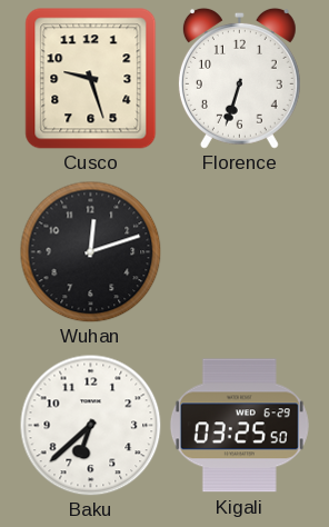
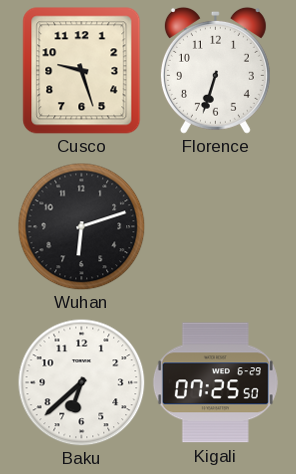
Wuhan: 12:12 -> 6:12
Kigali: 03:25 -> 07:25
